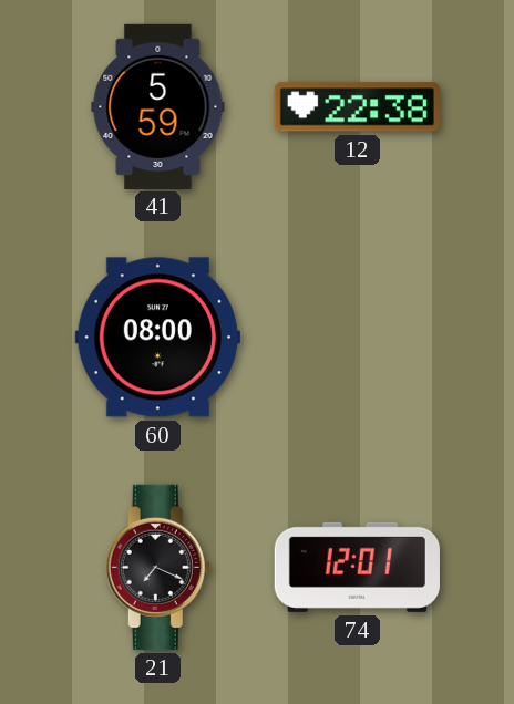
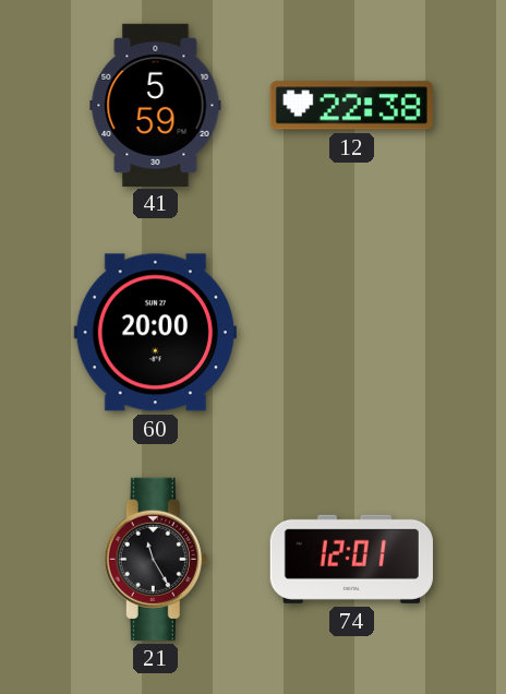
60: 08:00 -> 20:00
21: 7:19 -> 11:25
